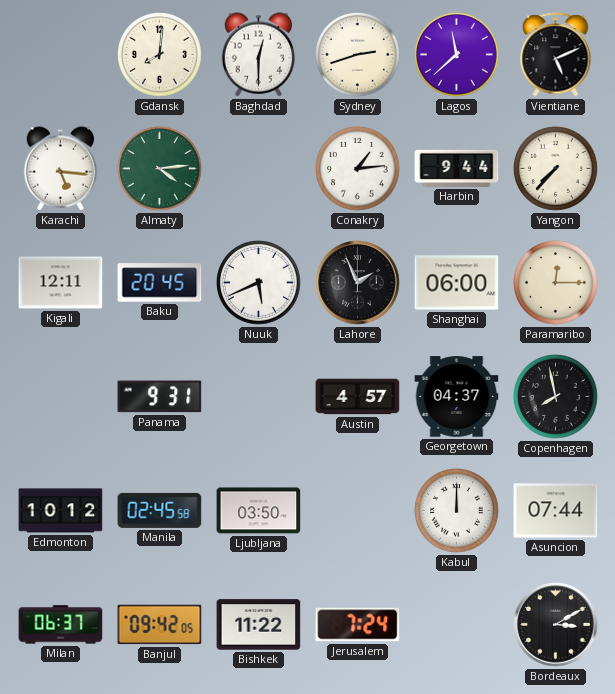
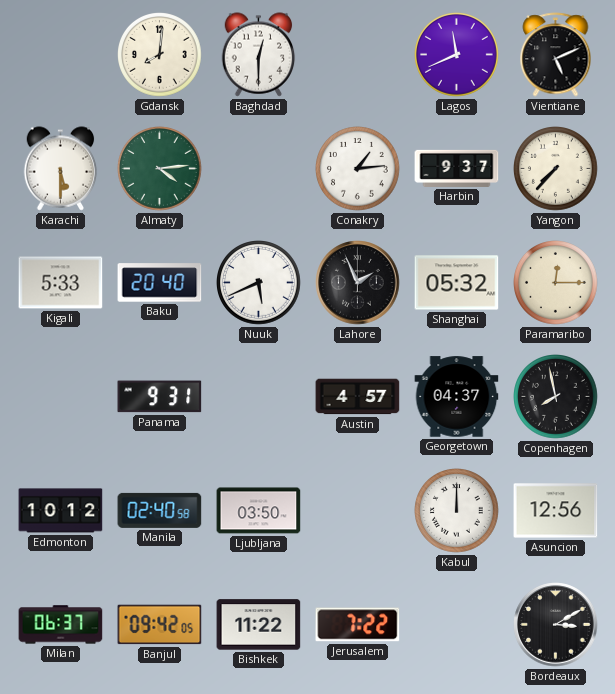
Sydney: 2:42 -> none
Lagos: 11:38 -> 11:41
Karachi: 5:16 -> 5:30
Harbin: 9:44 -> 9:37
Kigali: 12:11 -> 5:33
Baku: 20:45 -> 20:40
Shanghai: 06:00 -> 05:32
Manila: 02:45 -> 02:40
Asuncion: 07:44 -> 12:56
Jerusalem: 7:24 -> 7:22
